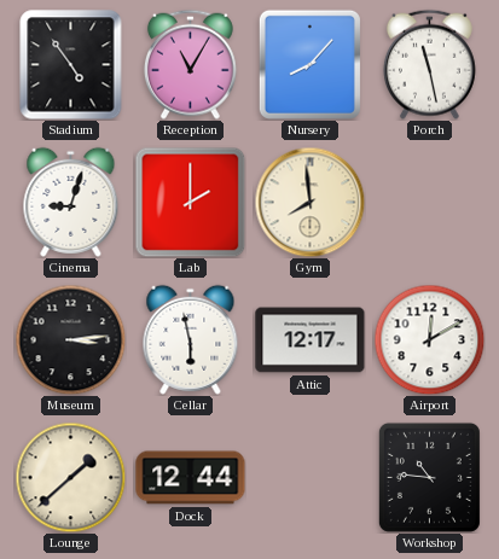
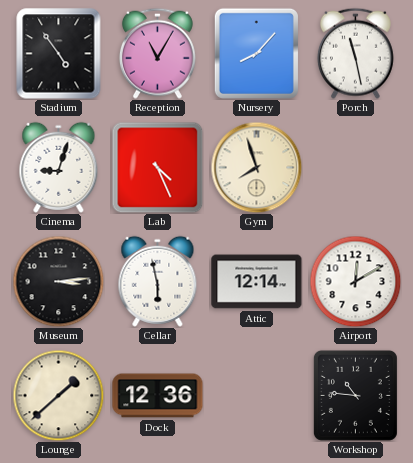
Lab: 2:00 -> 4:26
Gym: 7:59 -> 7:57
Attic: 12:17 -> 12:14
Dock: 12:44 -> 12:36
